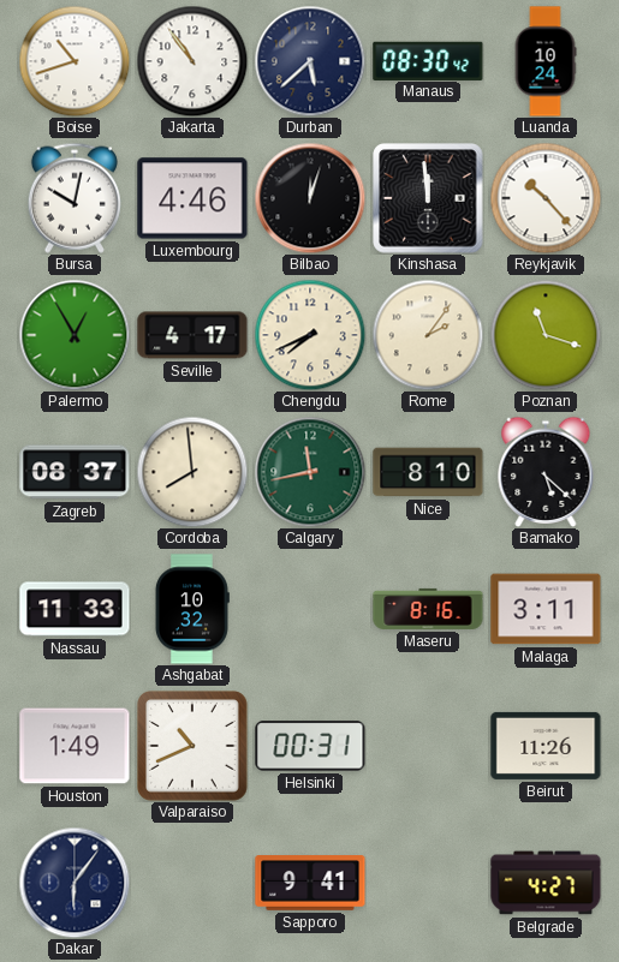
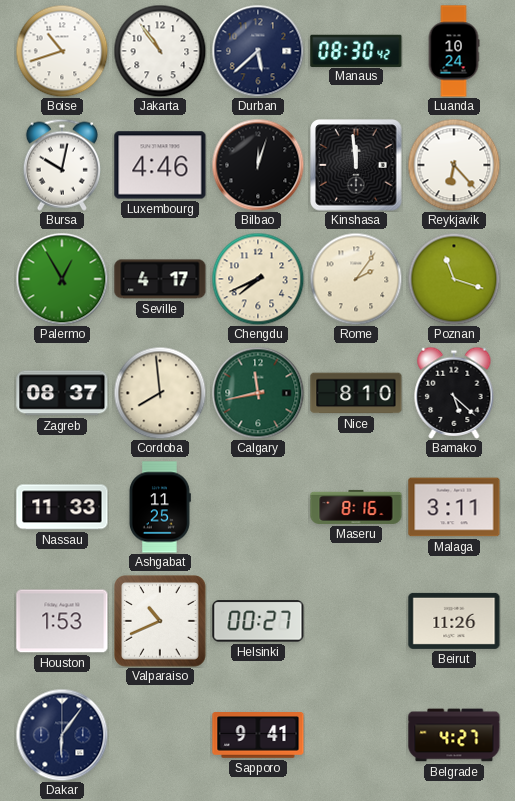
Reykjavik: 10:23 -> 6:23
Ashgabat: 10:32 -> 11:25
Houston: 1:49 -> 1:53
Helsinki: 00:31 -> 00:27
